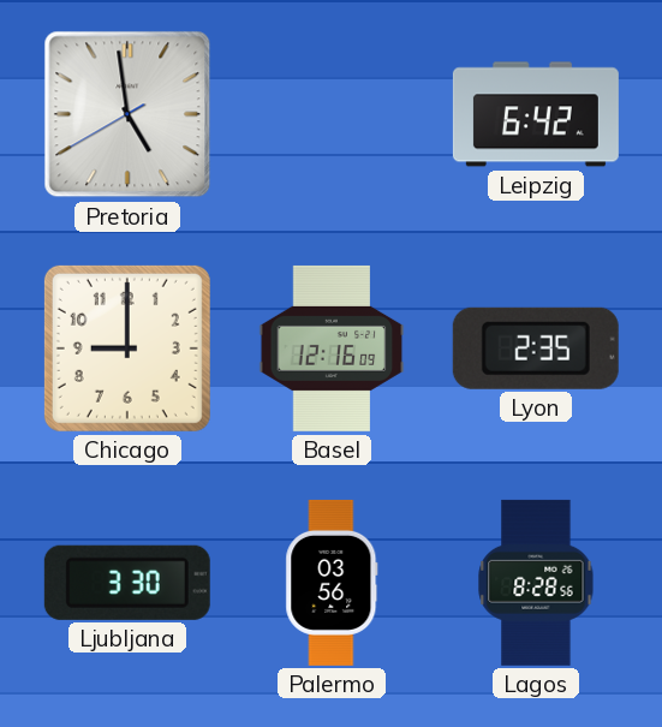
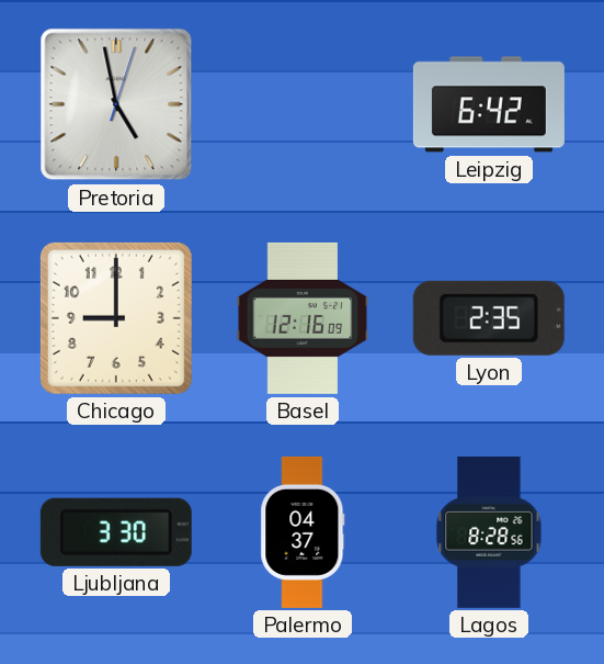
Pretoria: 4:58:40 -> 4:58:03
Palermo: 03:56 -> 04:37
